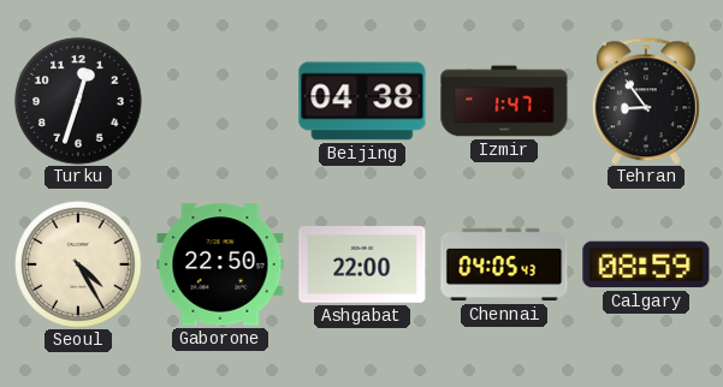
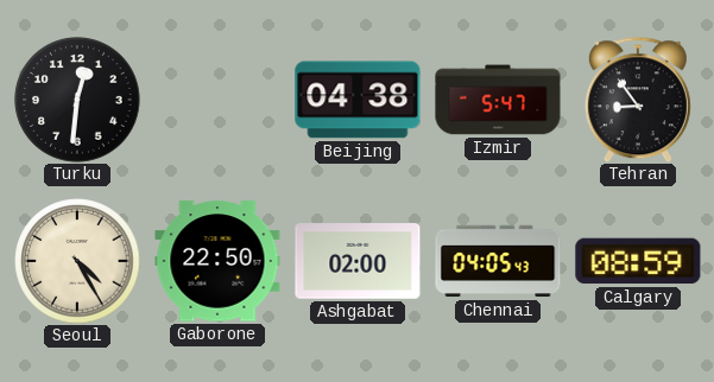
Turku: 12:33 -> 12:31
Izmir: 1:47 -> 5:47
Ashgabat: 22:00 -> 02:00
